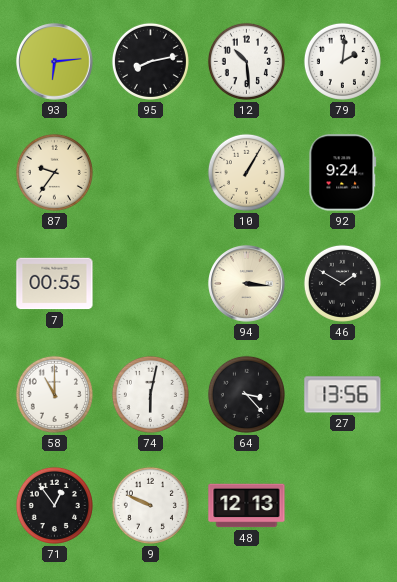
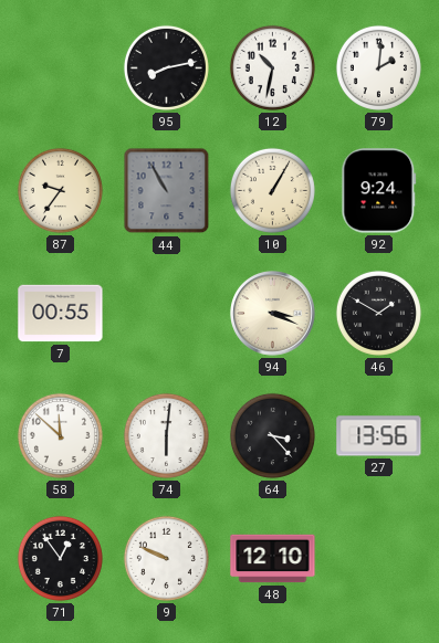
93: 6:14 -> none
12: 10:29 -> 10:32
44: none -> 10:55
94: 3:16 -> 3:19
58: 11:00 -> 11:52
74: 6:02 -> 6:01
48: 12:13 -> 12:10
